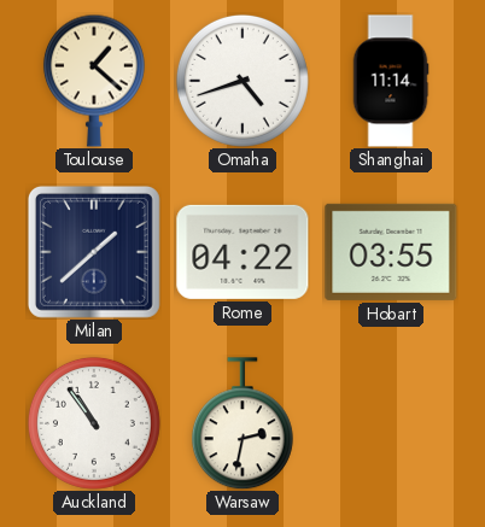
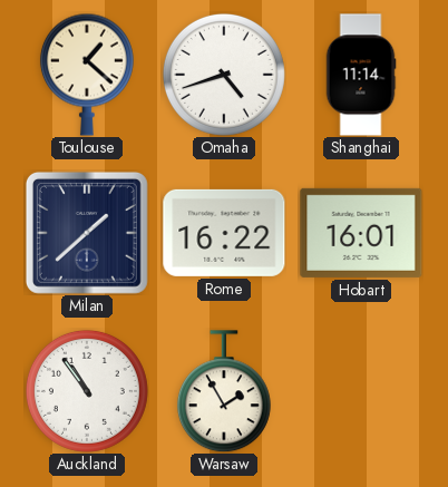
Rome: 04:22 -> 16:22
Hobart: 03:55 -> 16:01
Warsaw: 2:32 -> 1:55
